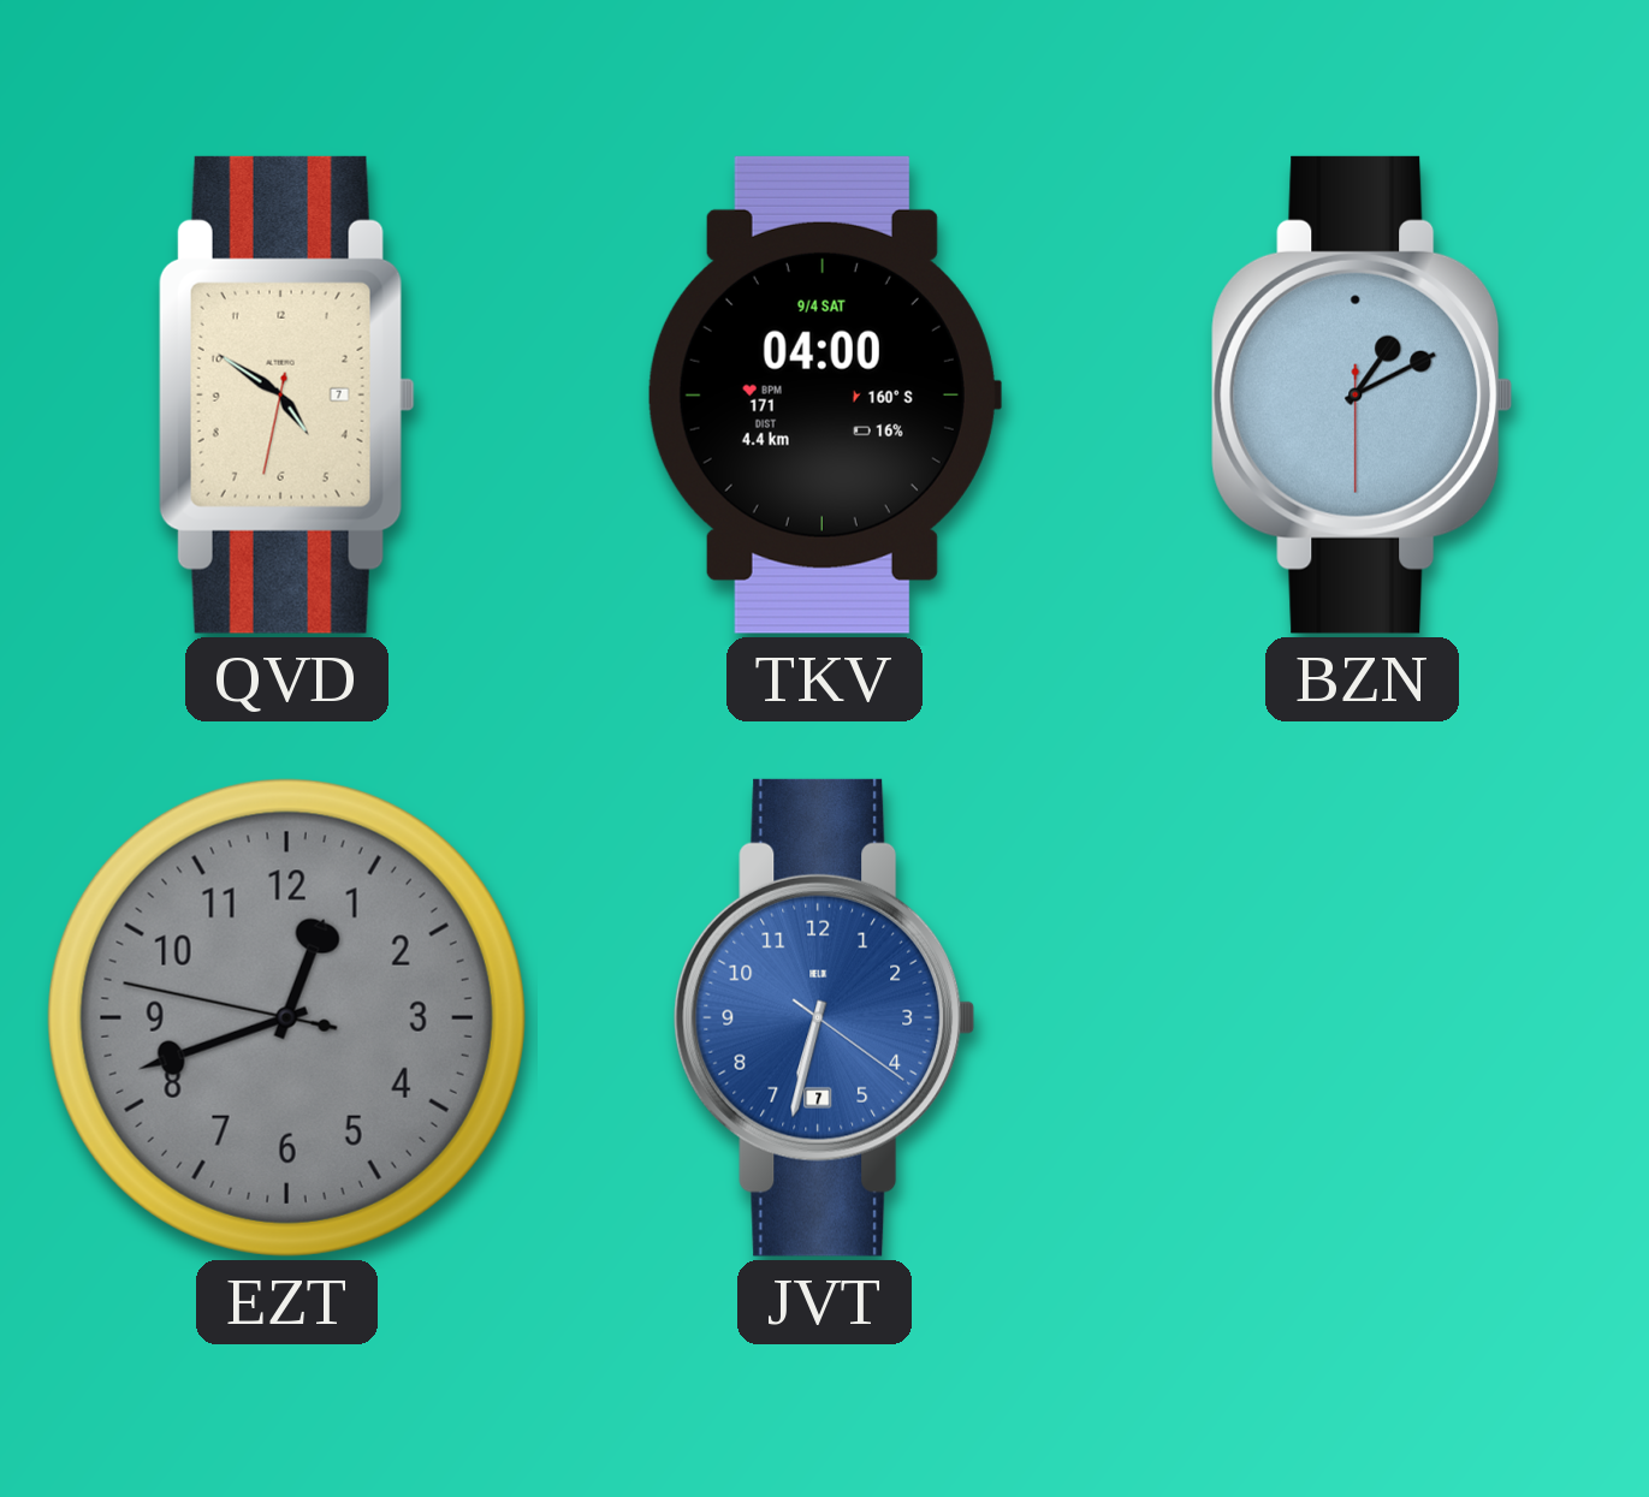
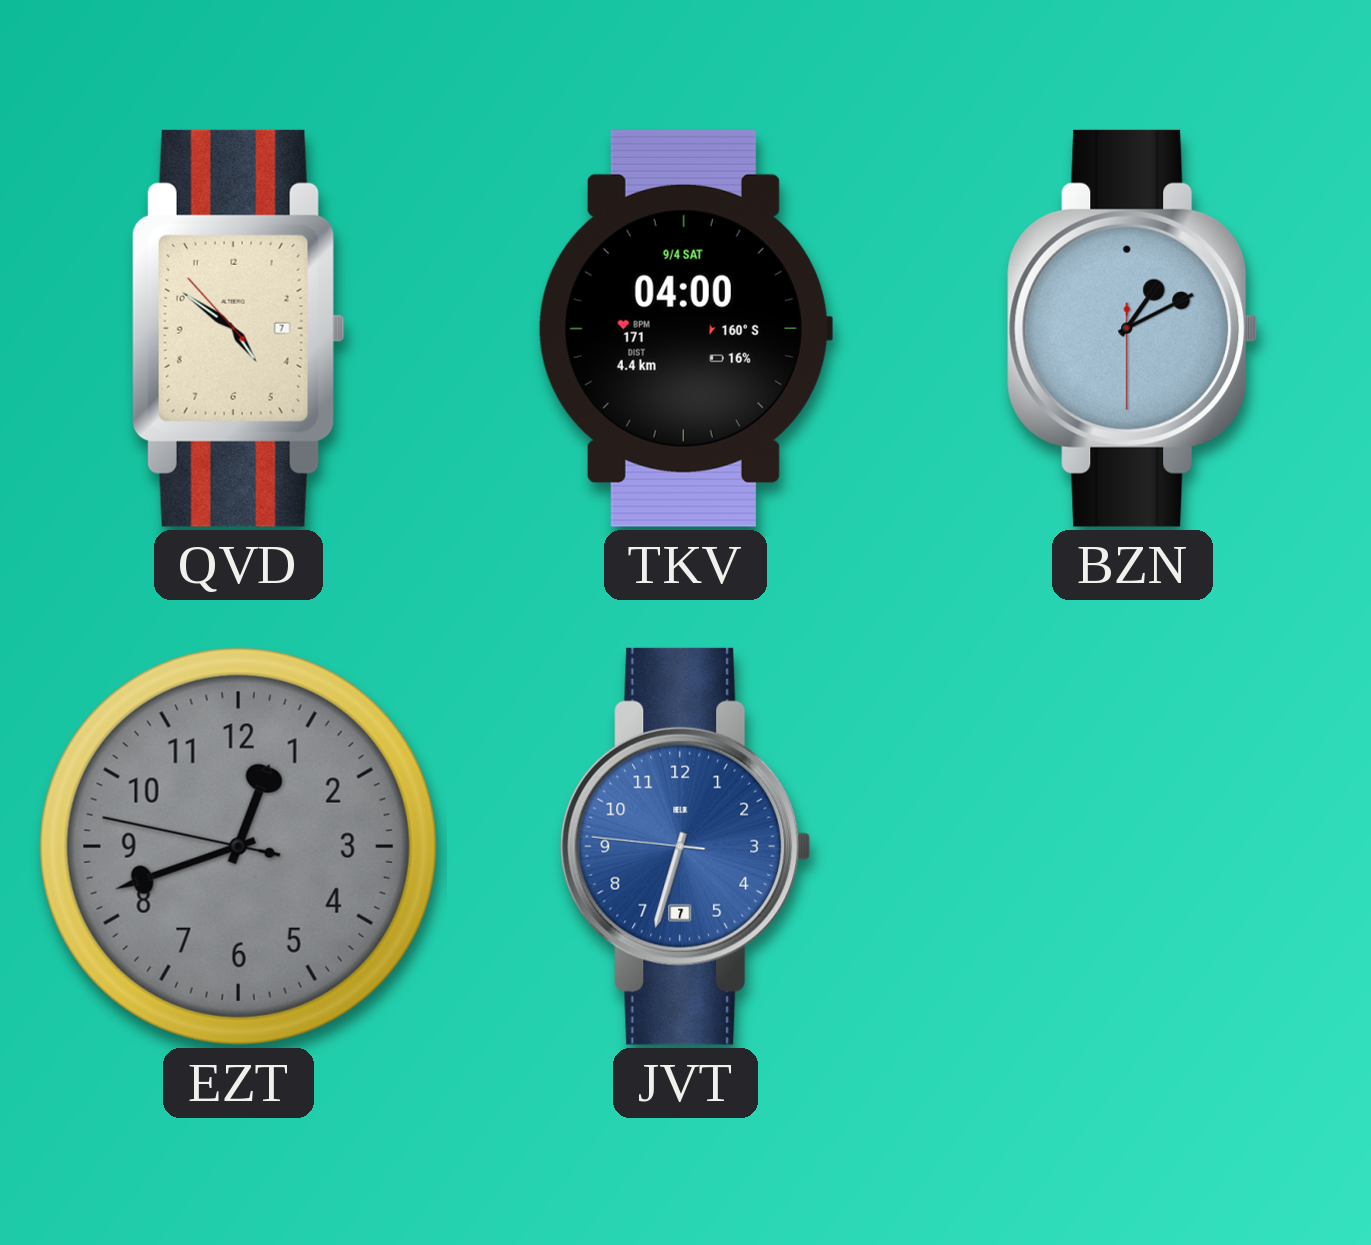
QVD: 4:50:32 -> 4:50:53
JVT: 6:32:21 -> 6:32:46
